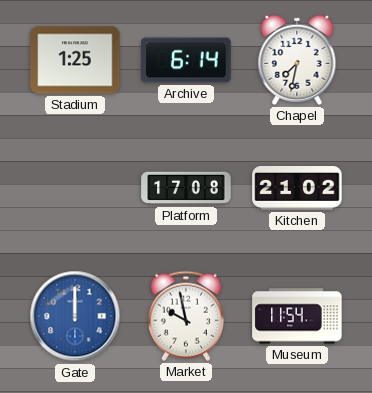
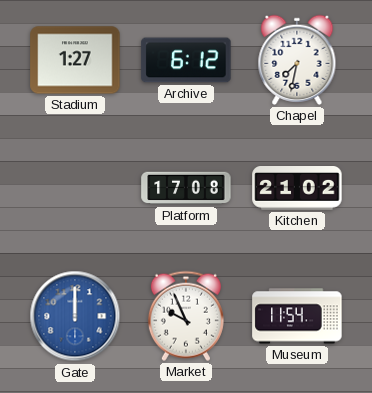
Stadium: 1:25 -> 1:27
Archive: 6:14 -> 6:12
Market: 9:58 -> 9:56
